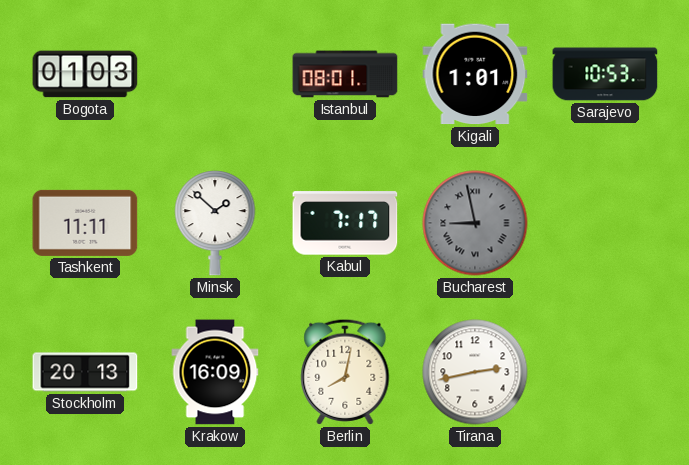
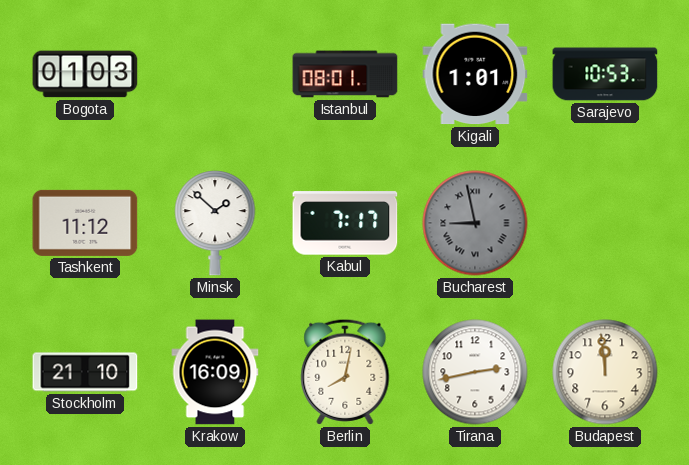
Tashkent: 11:11 -> 11:12
Stockholm: 20:13 -> 21:10
Budapest: none -> 11:59
